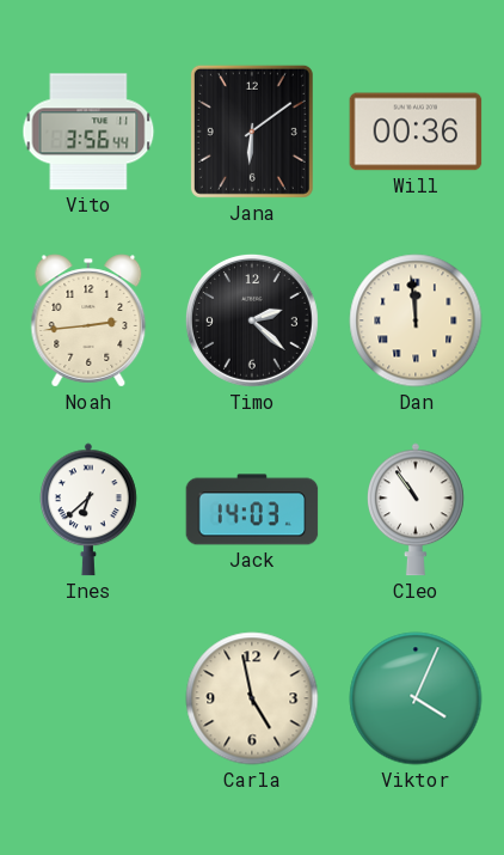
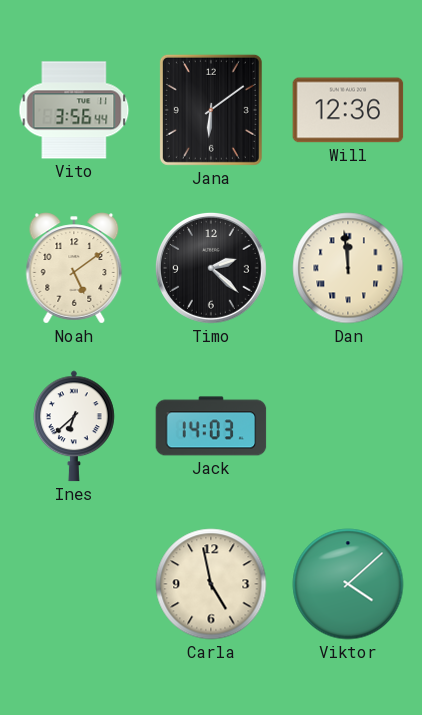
Will: 00:36 -> 12:36
Noah: 2:44 -> 5:09
Cleo: 10:54 -> none
Viktor: 4:04 -> 4:08
